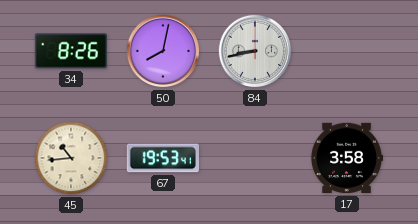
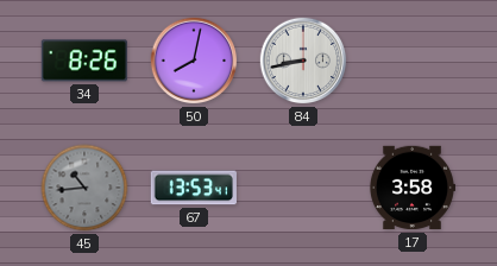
45 dial: cream -> grey
67: 19:53 -> 13:53
